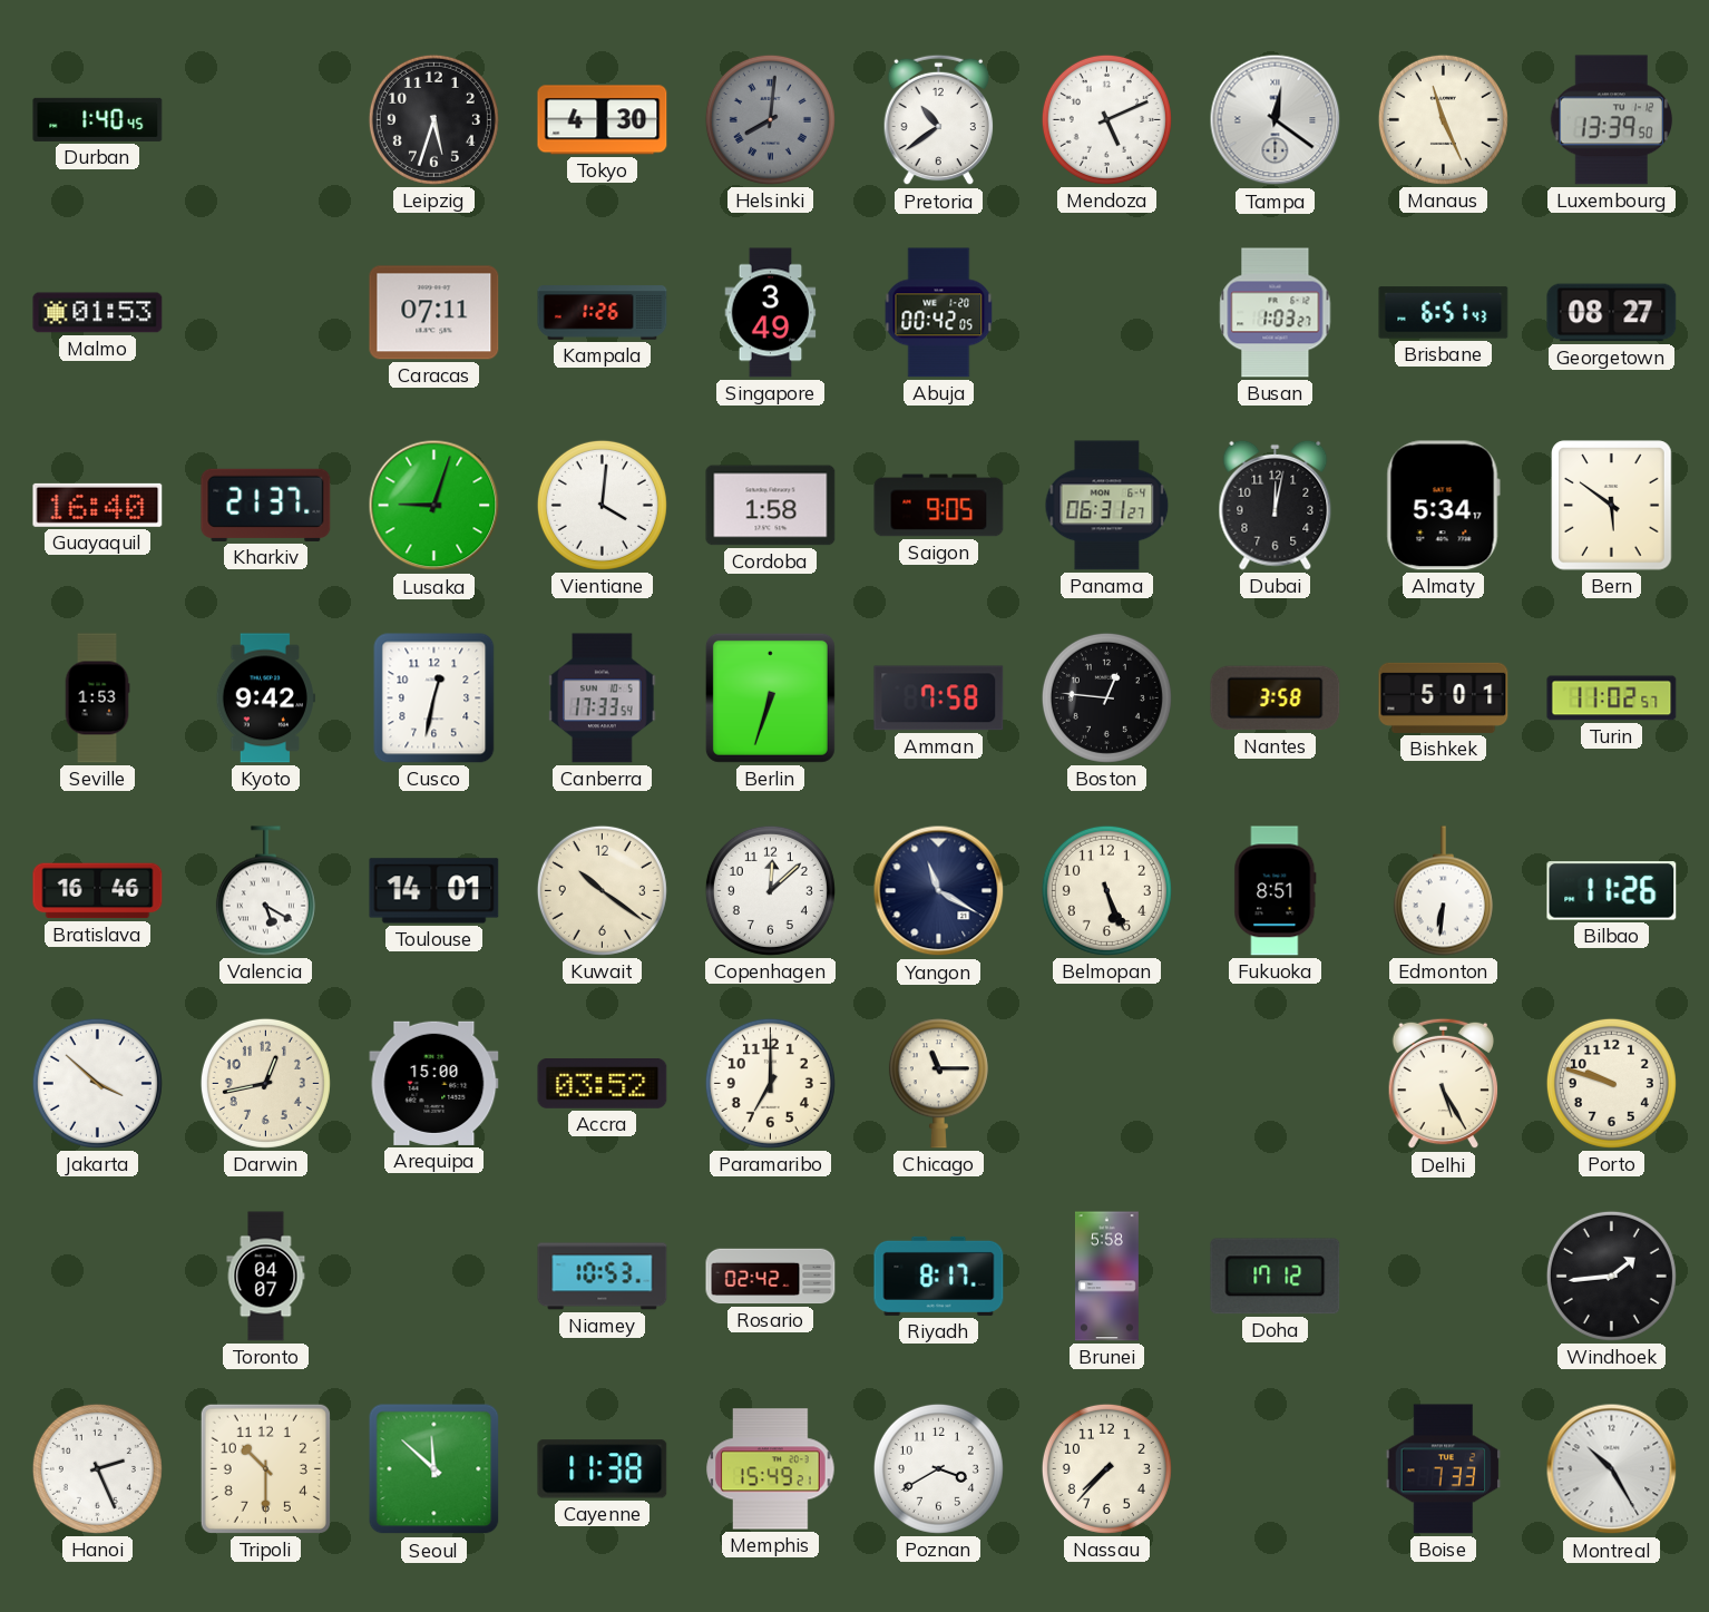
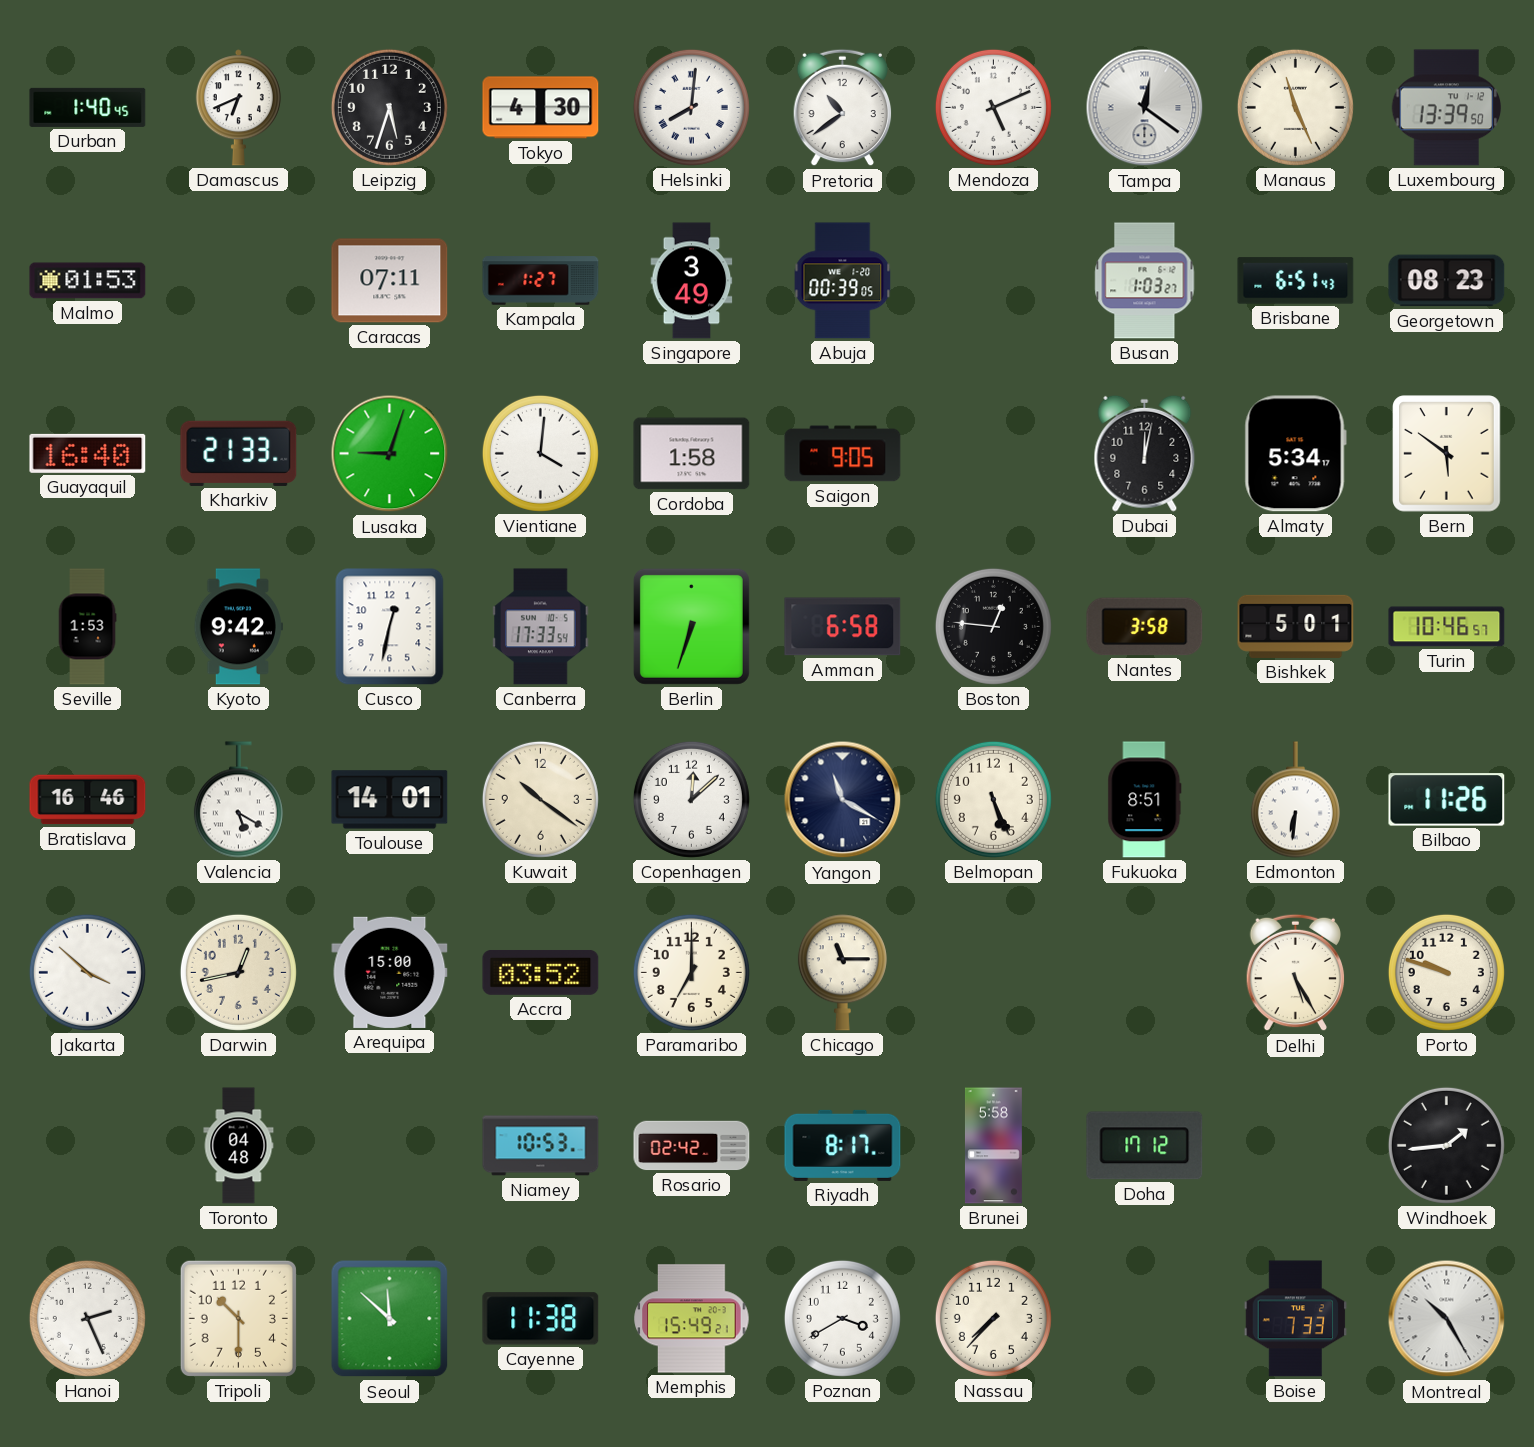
Damascus: none -> 6:41
Helsinki dial: grey -> white
Kampala: 1:26 -> 1:27
Abuja: 00:42 -> 00:39
Georgetown: 08:27 -> 08:23
Kharkiv: 21:37 -> 21:33
Panama: 06:31 -> none
Amman: 7:58 -> 6:58
Turin: 11:02 -> 10:46
Toronto: 04:07 -> 04:48
